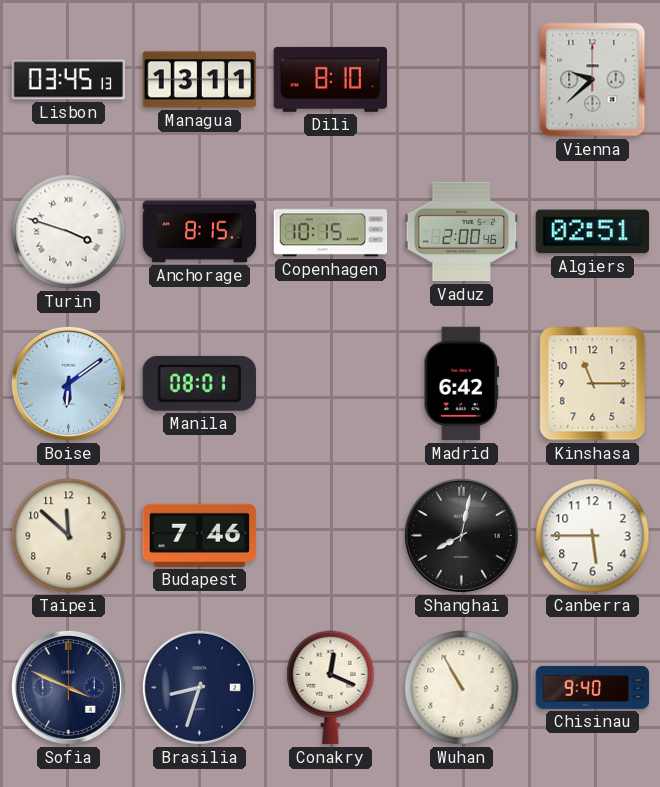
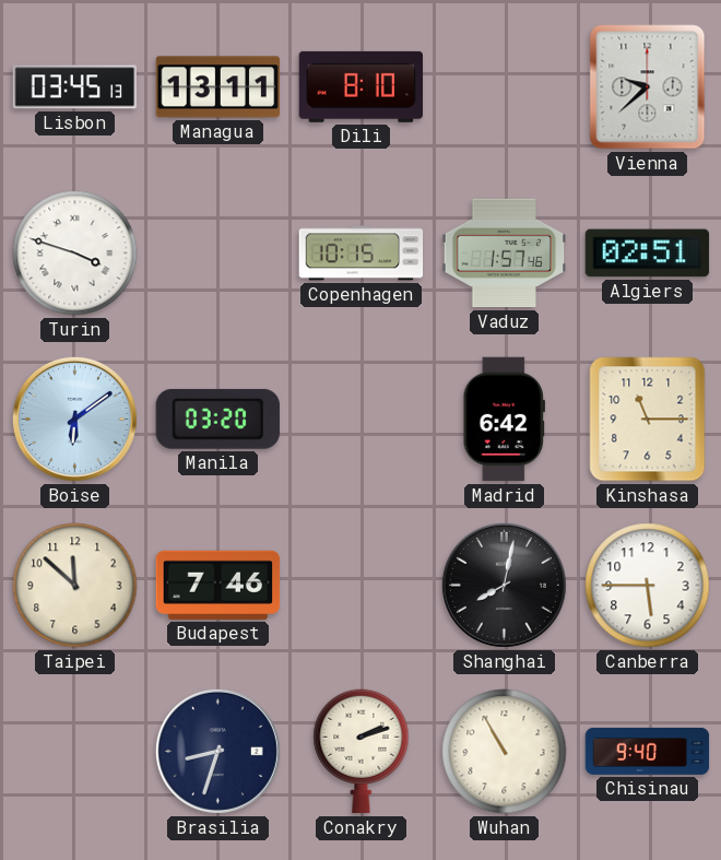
Anchorage: 8:15 -> none
Vaduz: 2:00 -> 1:57
Manila: 08:01 -> 03:20
Sofia: 3:49 -> none
Conakry: 12:19 -> 2:12
